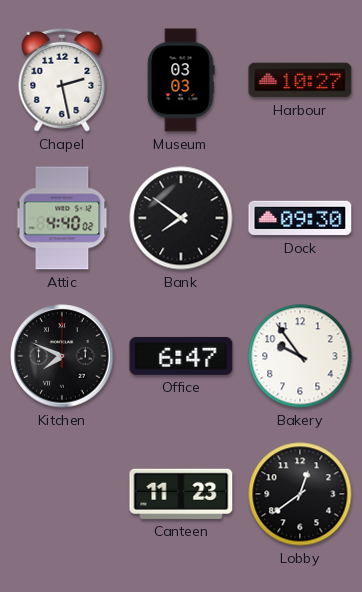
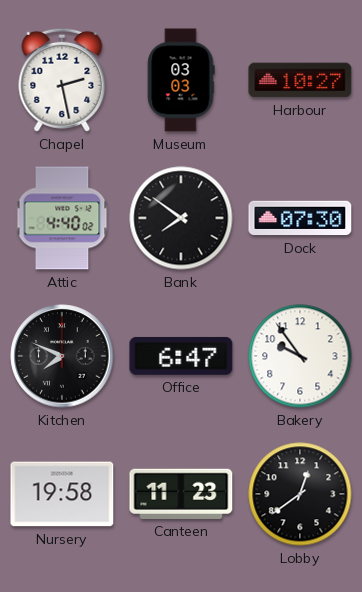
Dock: 09:30 -> 07:30
Nursery: none -> 19:58
